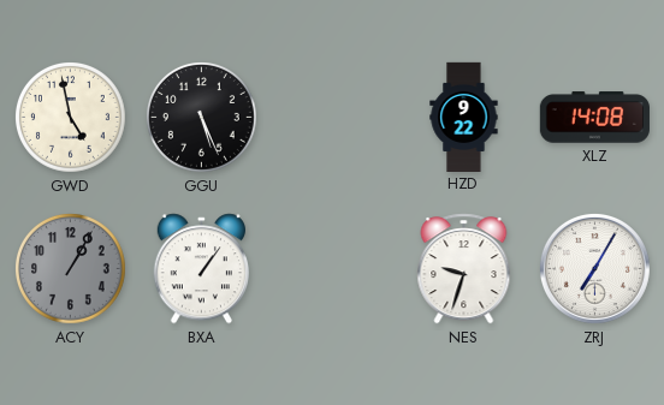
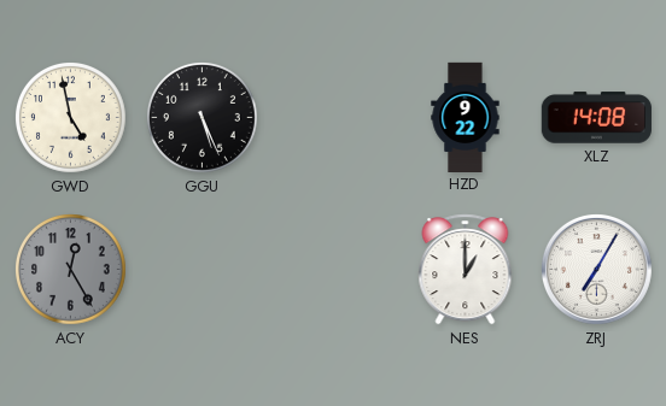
ACY: 1:05 -> 12:25
BXA: 1:06 -> none
NES: 9:33 -> 1:00
